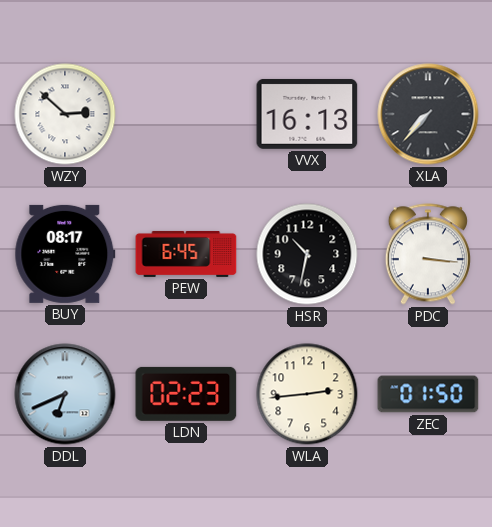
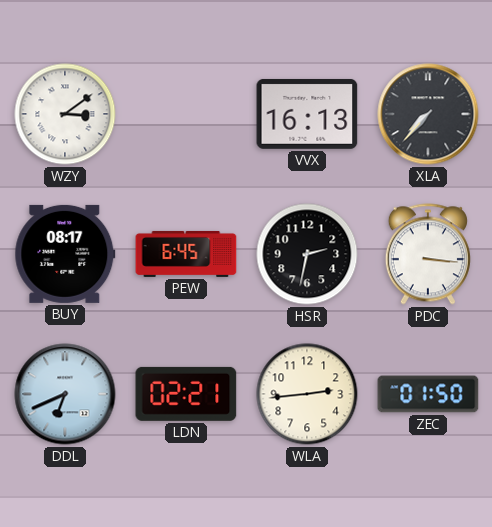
WZY: 2:52 -> 3:09
HSR: 10:32 -> 2:32
LDN: 02:23 -> 02:21
